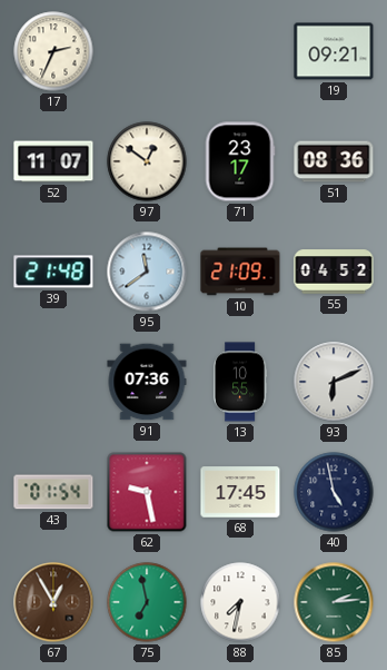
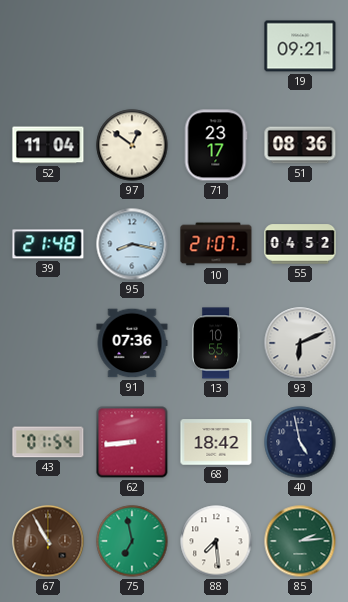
17: 2:34 -> none
52: 11:07 -> 11:04
95: 11:39 -> 8:17
10: 21:09 -> 21:07
62: 9:28 -> 8:44
68: 17:45 -> 18:42
67: 12:55 -> 10:55
88: 7:32 -> 7:29
